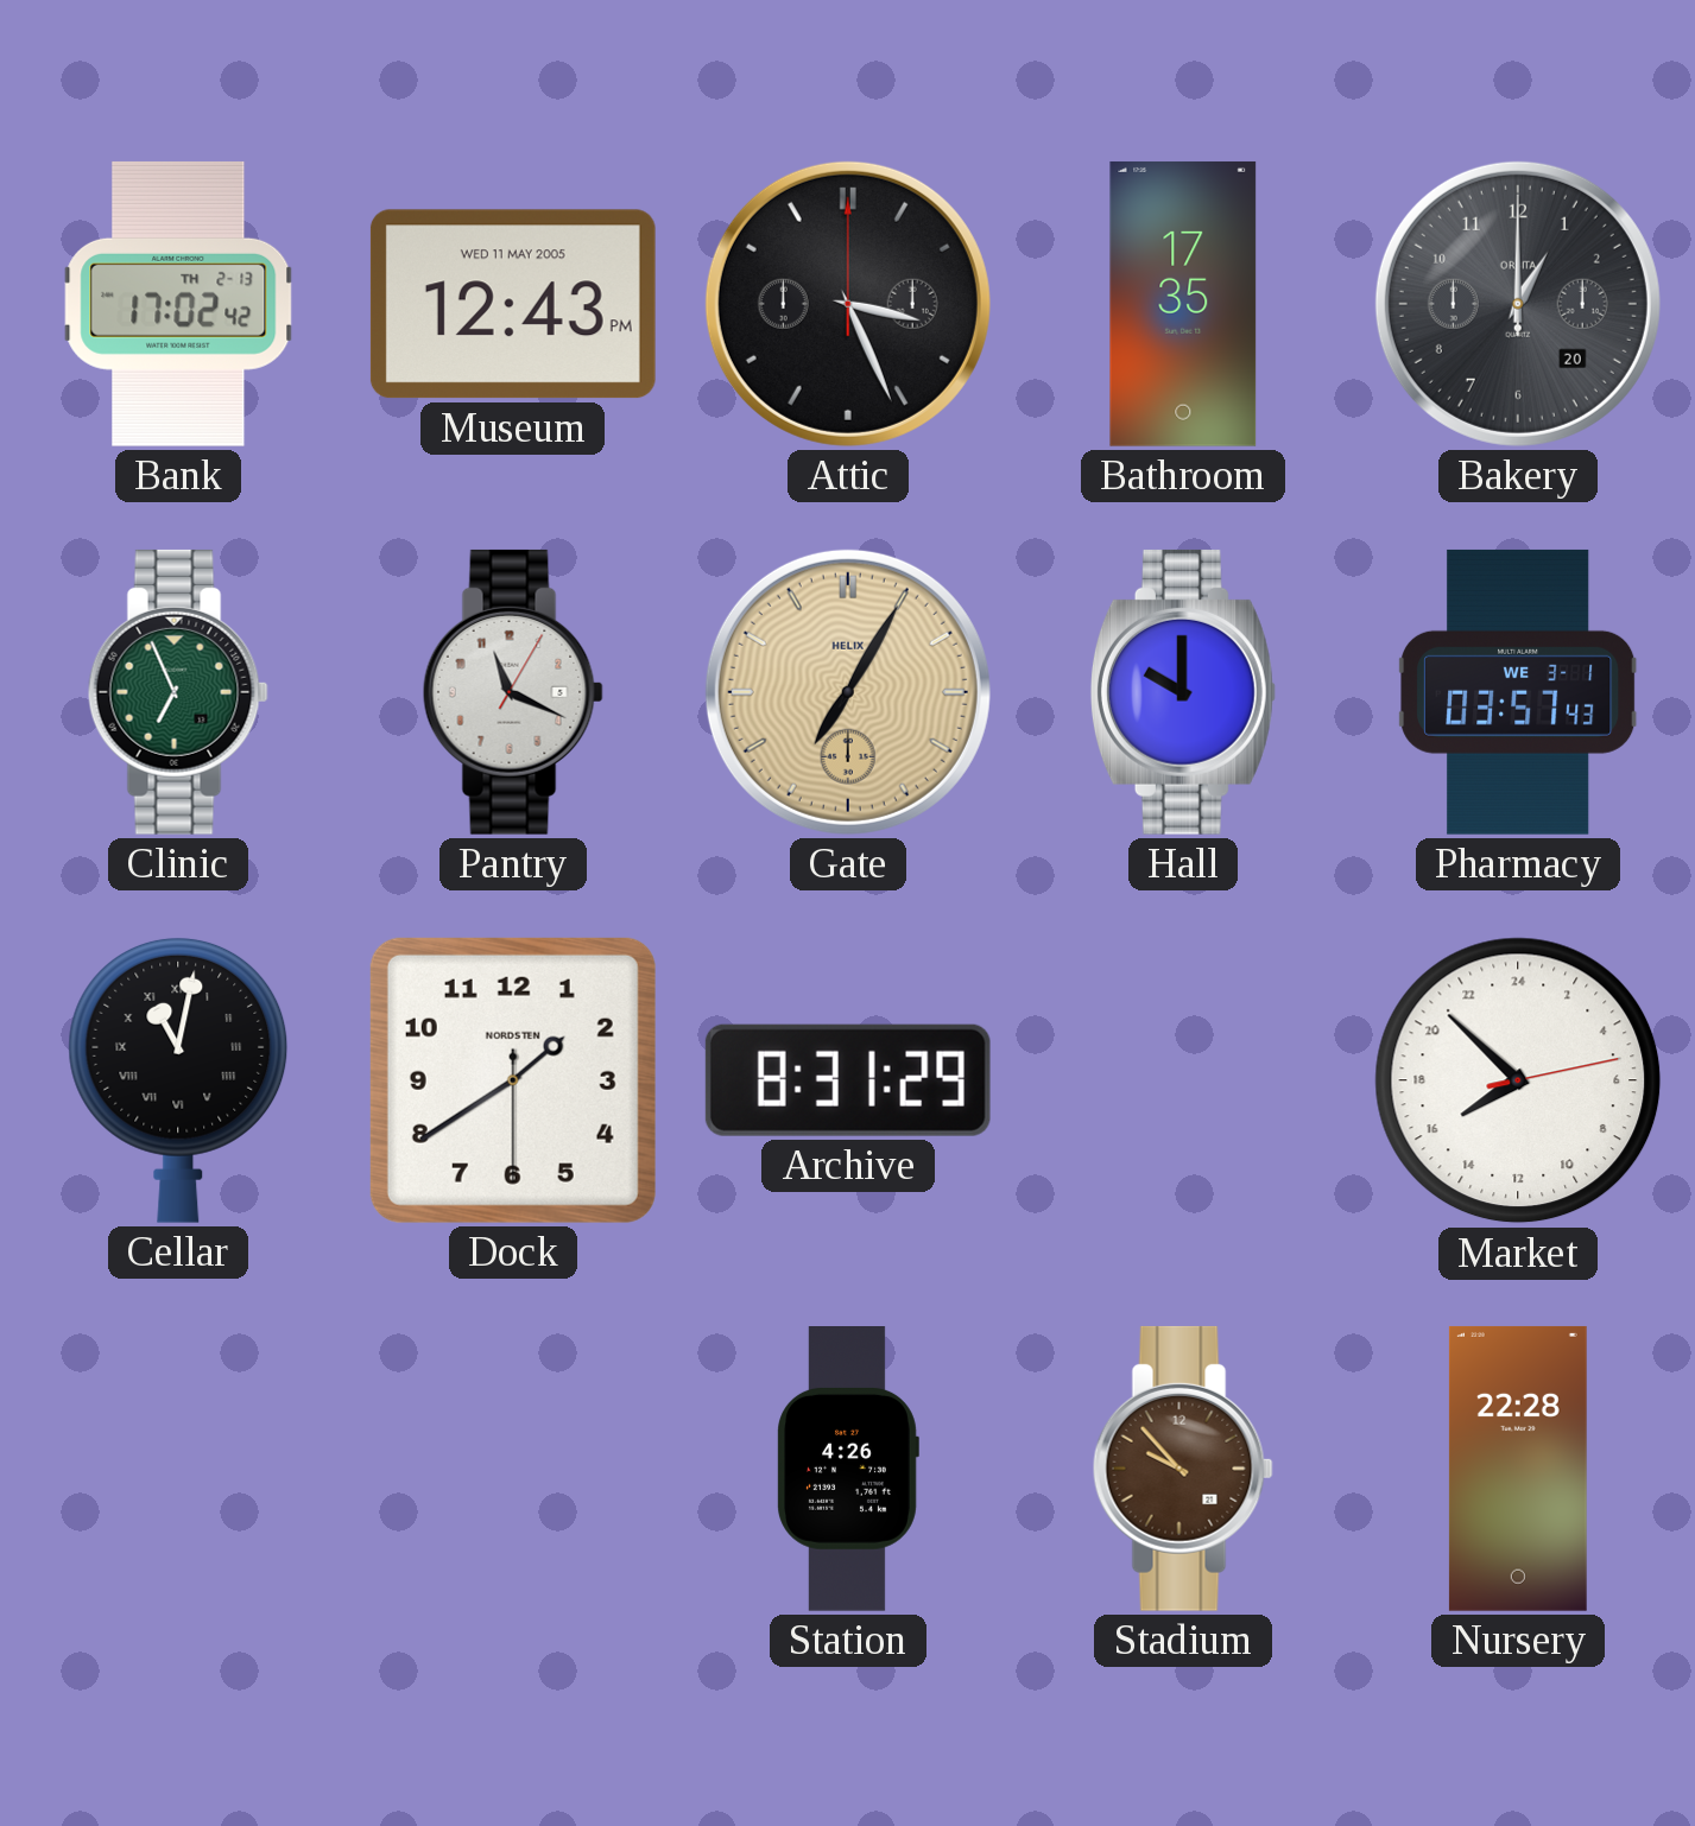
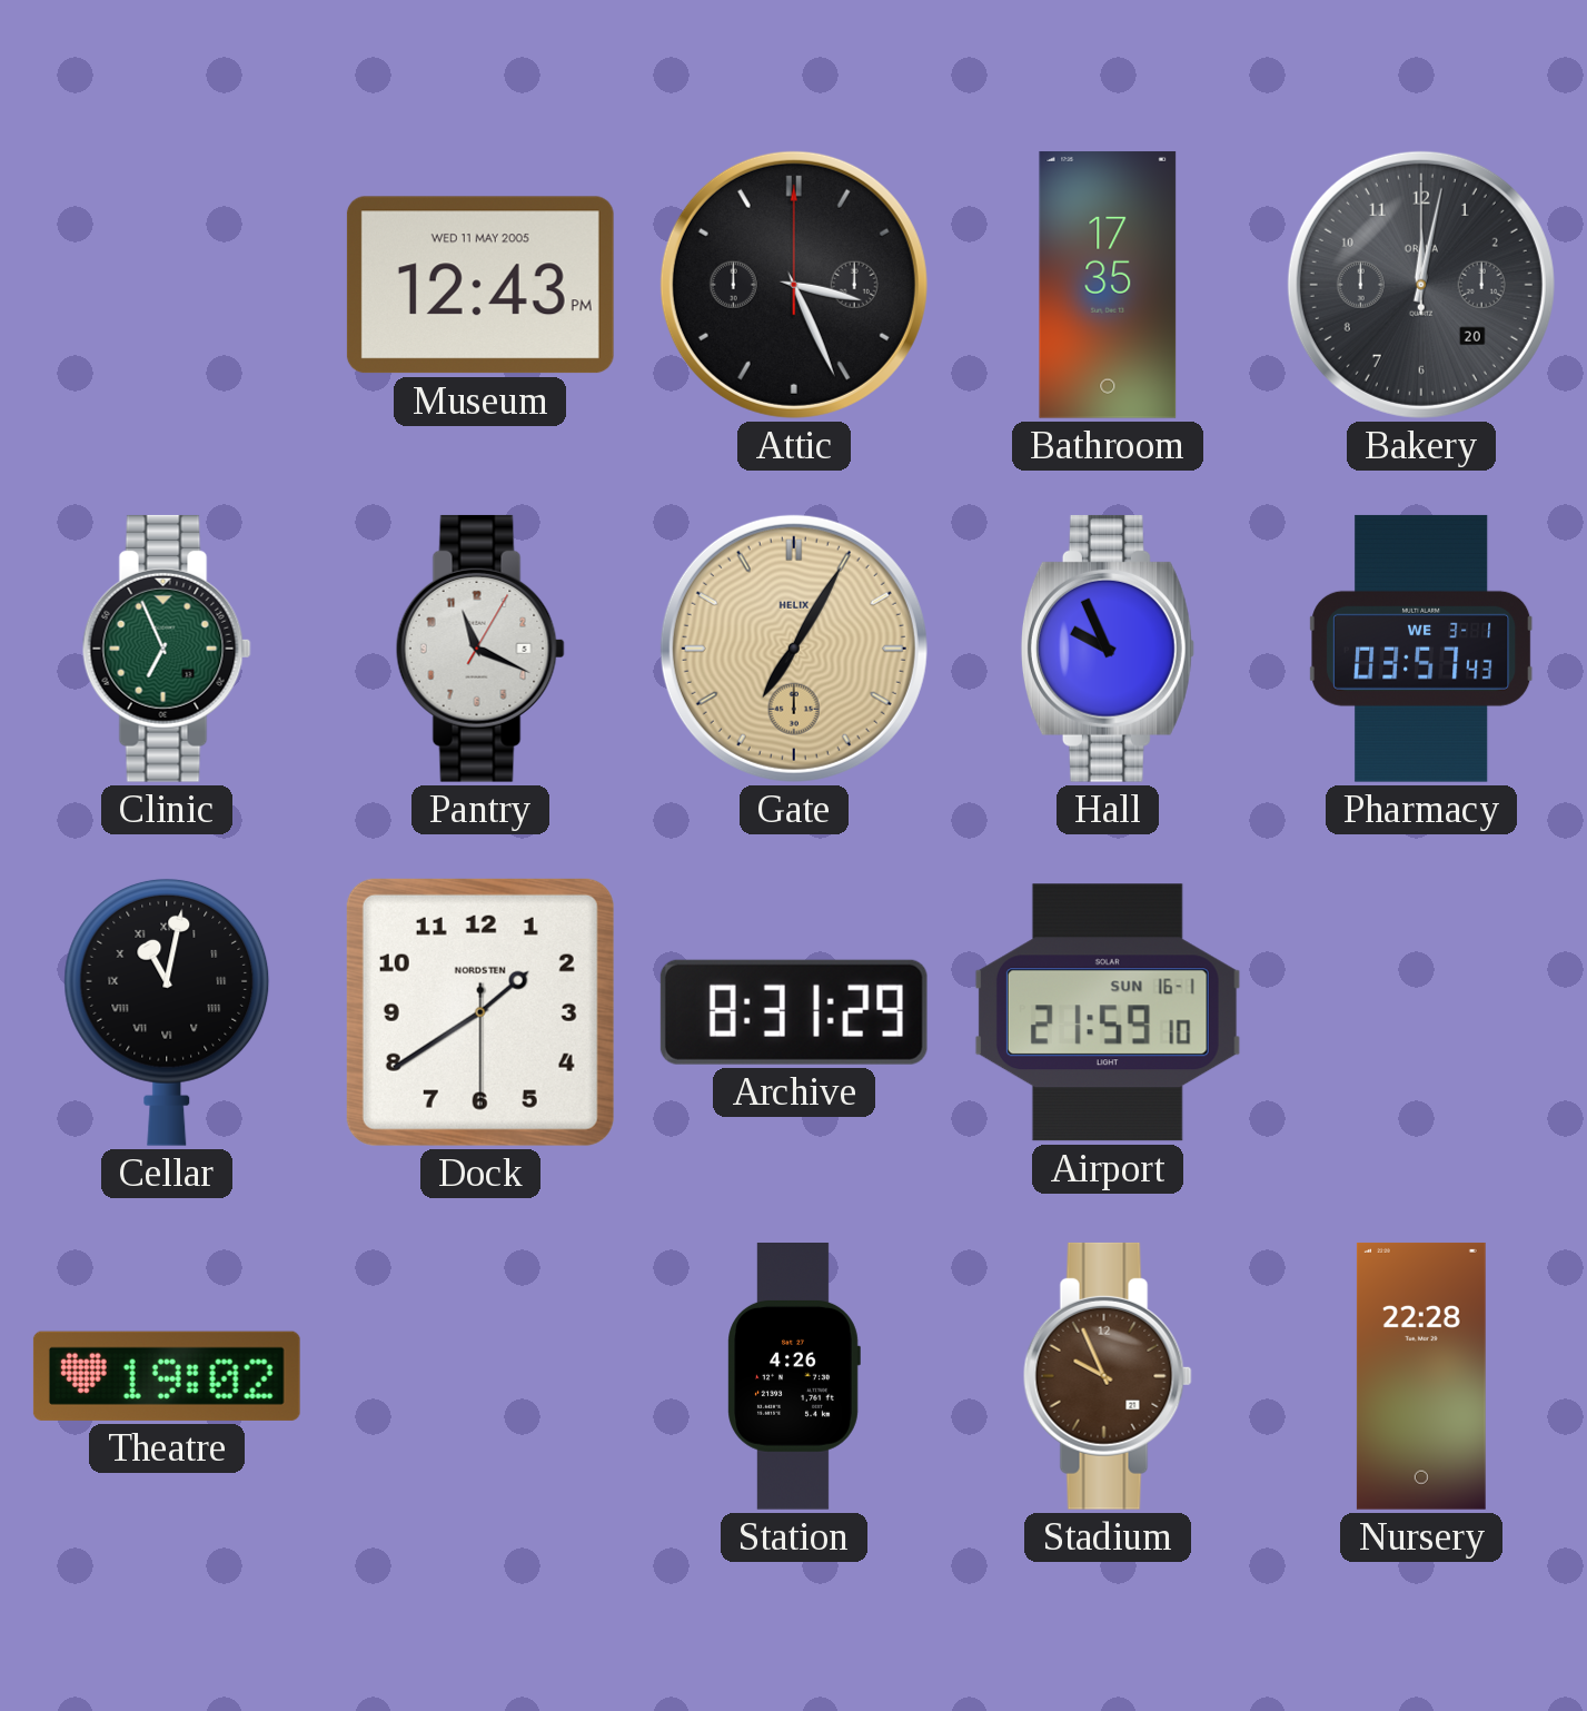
Bank: 17:02 -> none
Bakery: 1:00 -> 12:02
Hall: 10:00 -> 9:56
Airport: none -> 21:59
Market: 15:52 -> none
Theatre: none -> 19:02
Stadium: 9:53 -> 9:56
